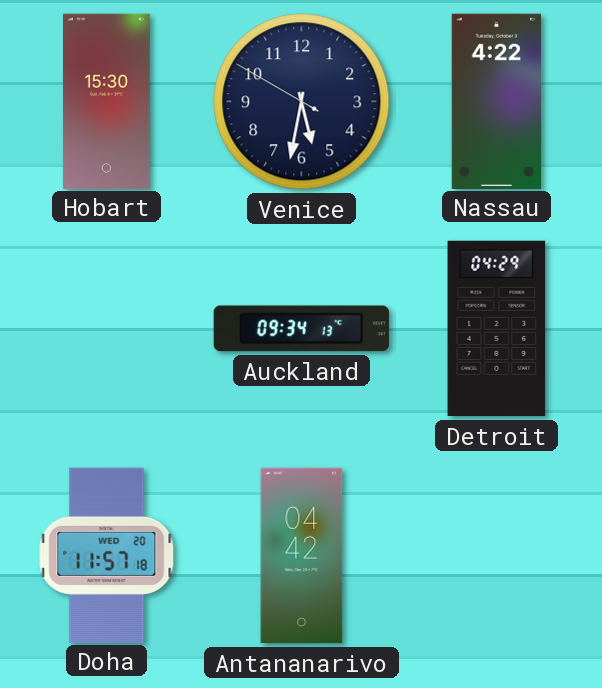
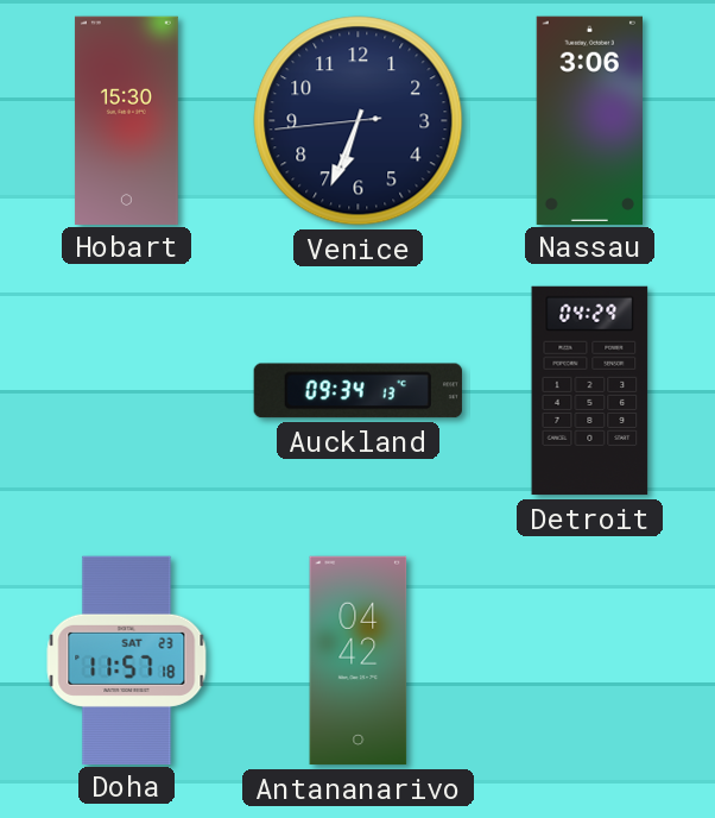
Venice: 5:31 -> 6:33
Nassau: 4:22 -> 3:06
Doha date: WED 20 -> SAT 23
